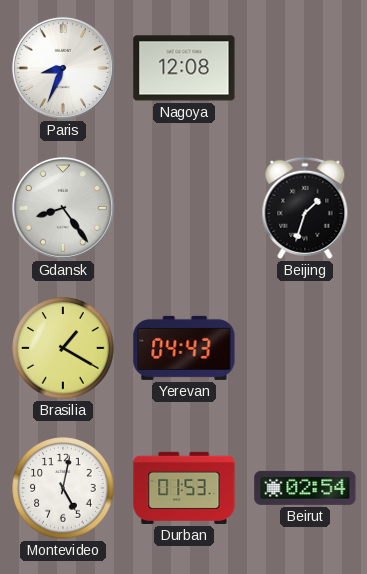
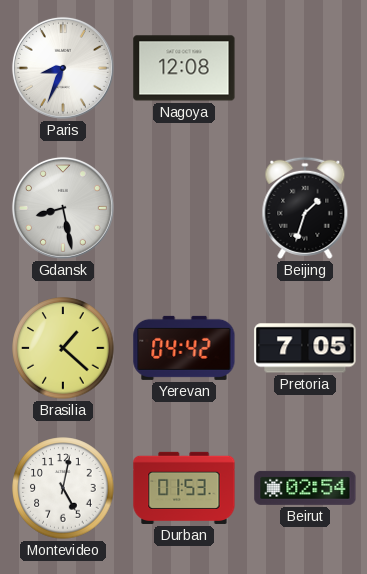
Gdansk: 8:24 -> 8:28
Brasilia: 1:20 -> 1:22
Yerevan: 04:43 -> 04:42
Pretoria: none -> 7:05
